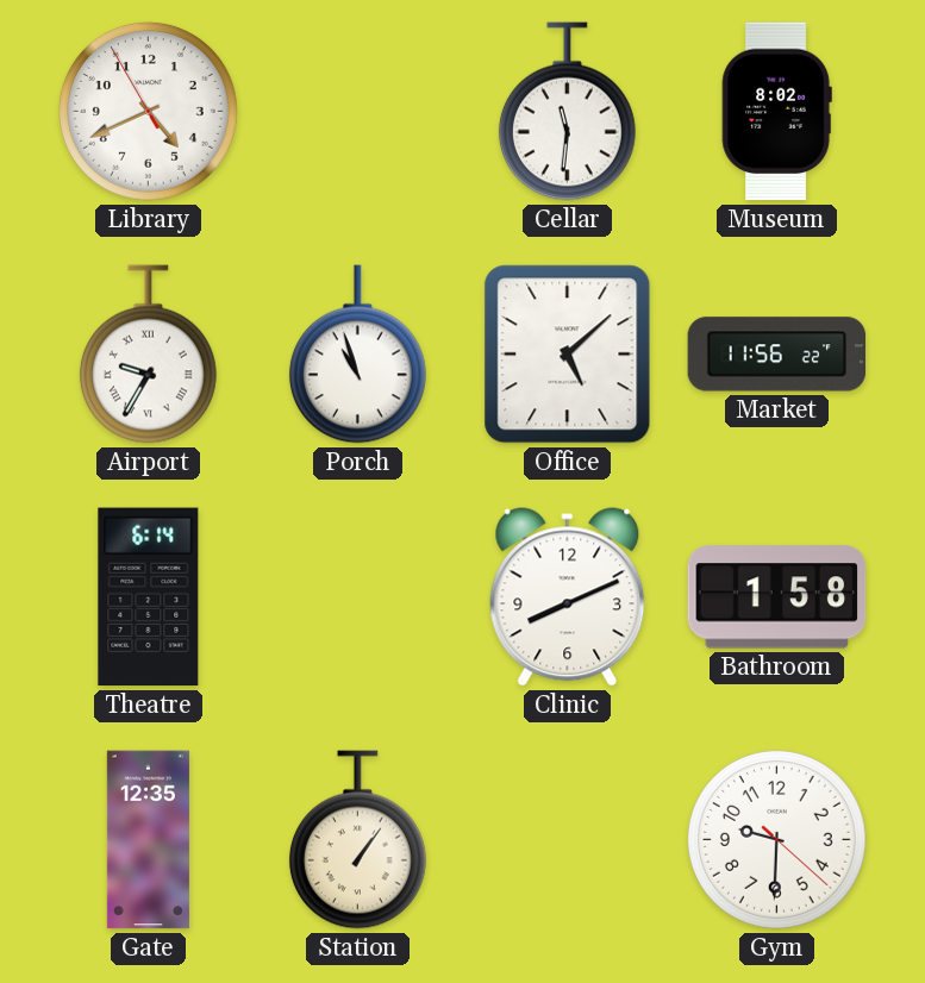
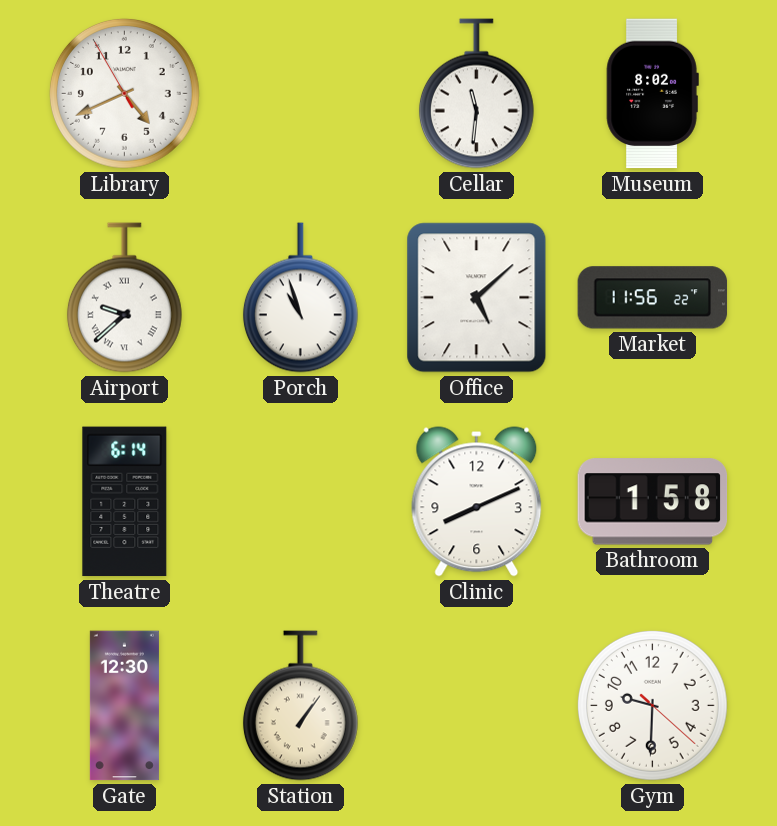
Airport: 9:35 -> 9:38
Gate: 12:35 -> 12:30
